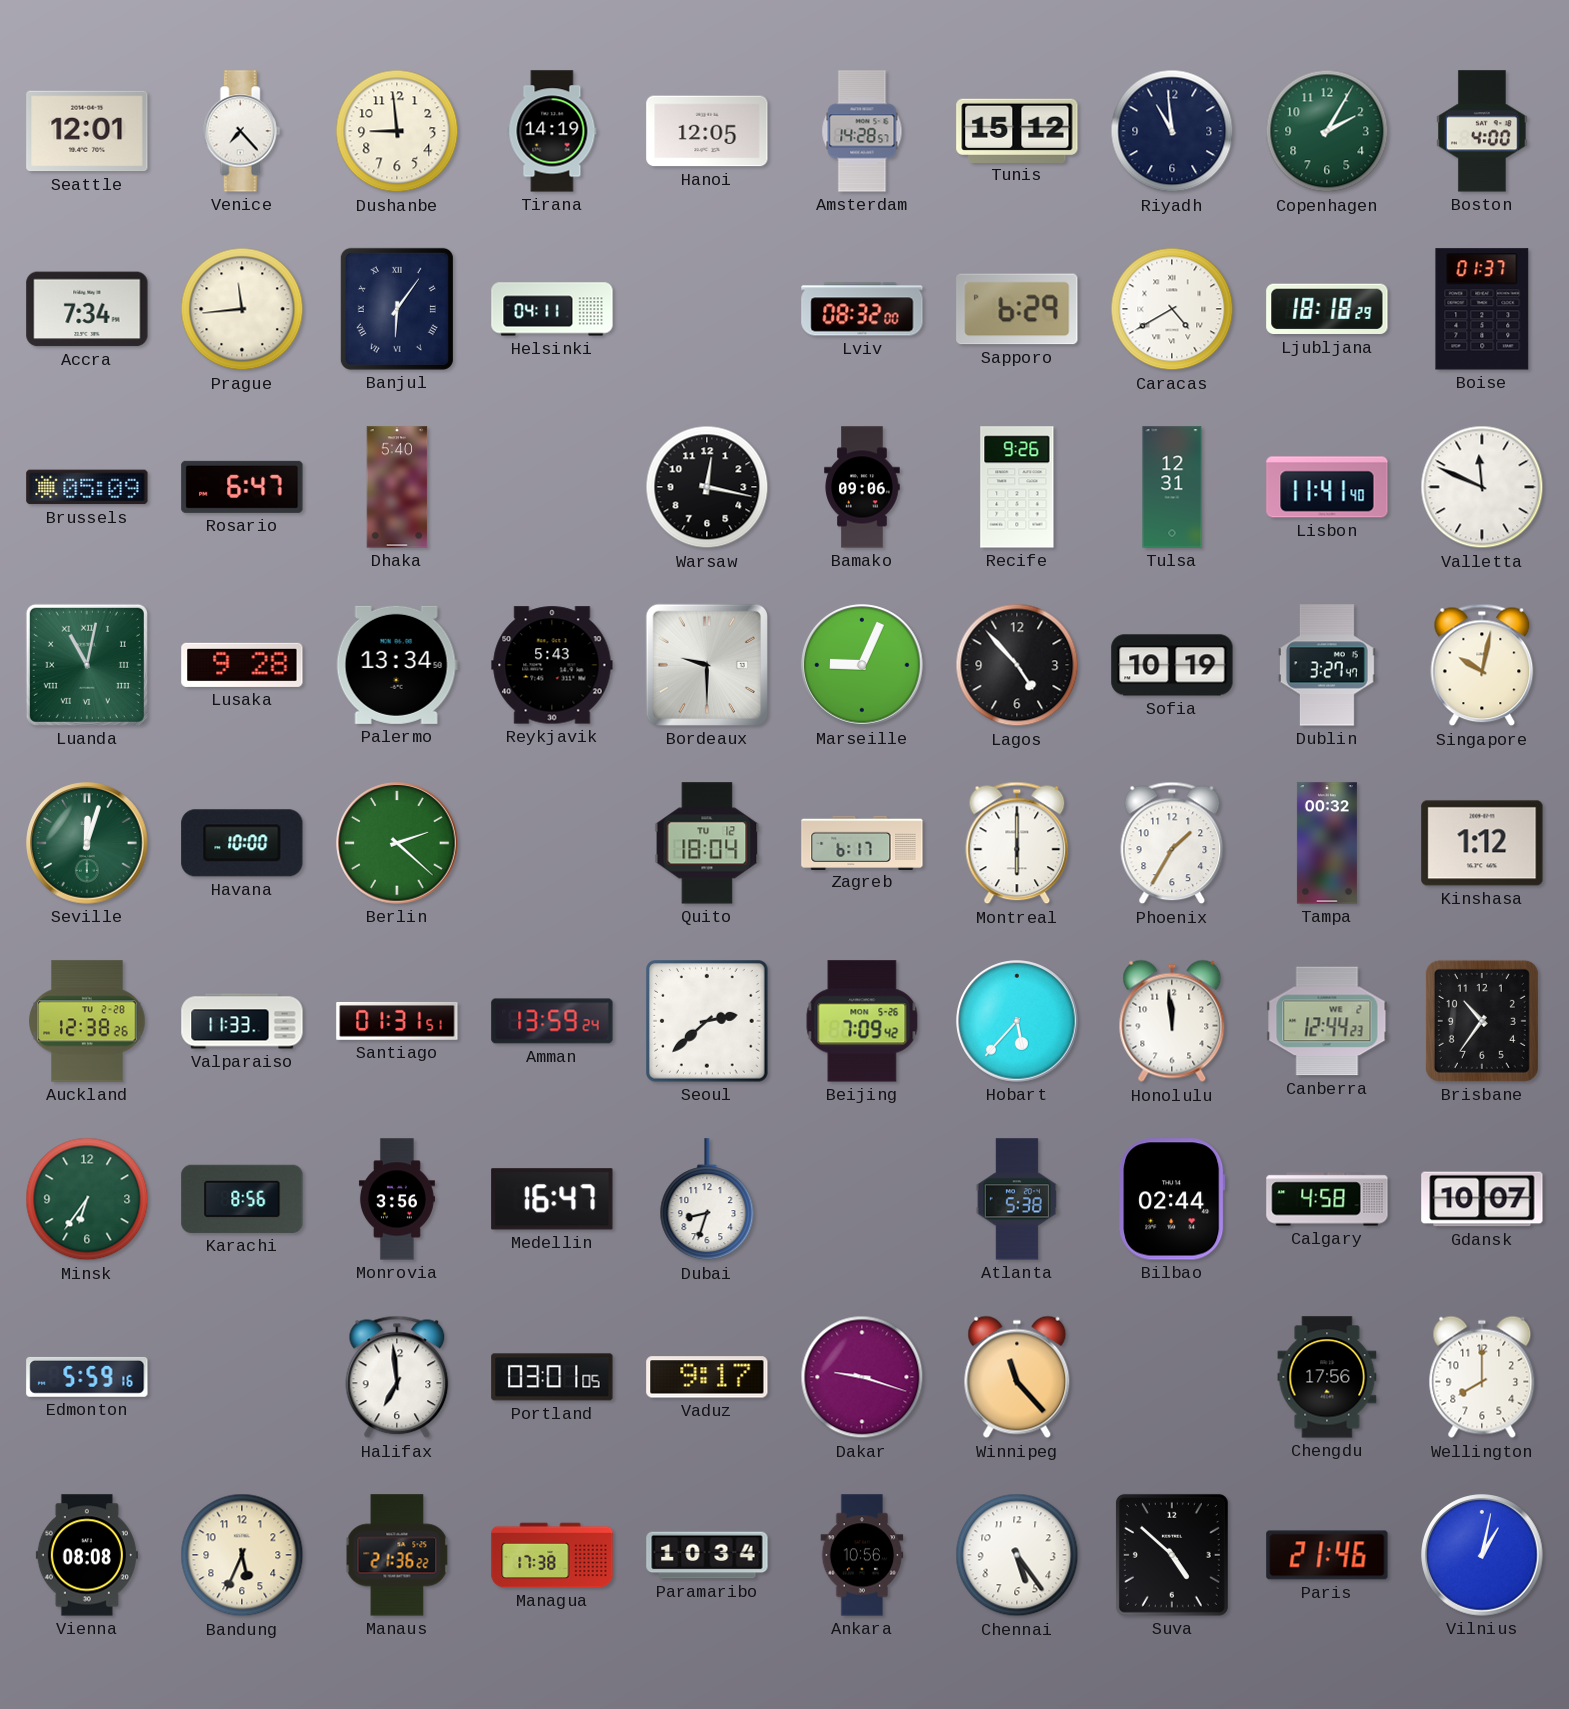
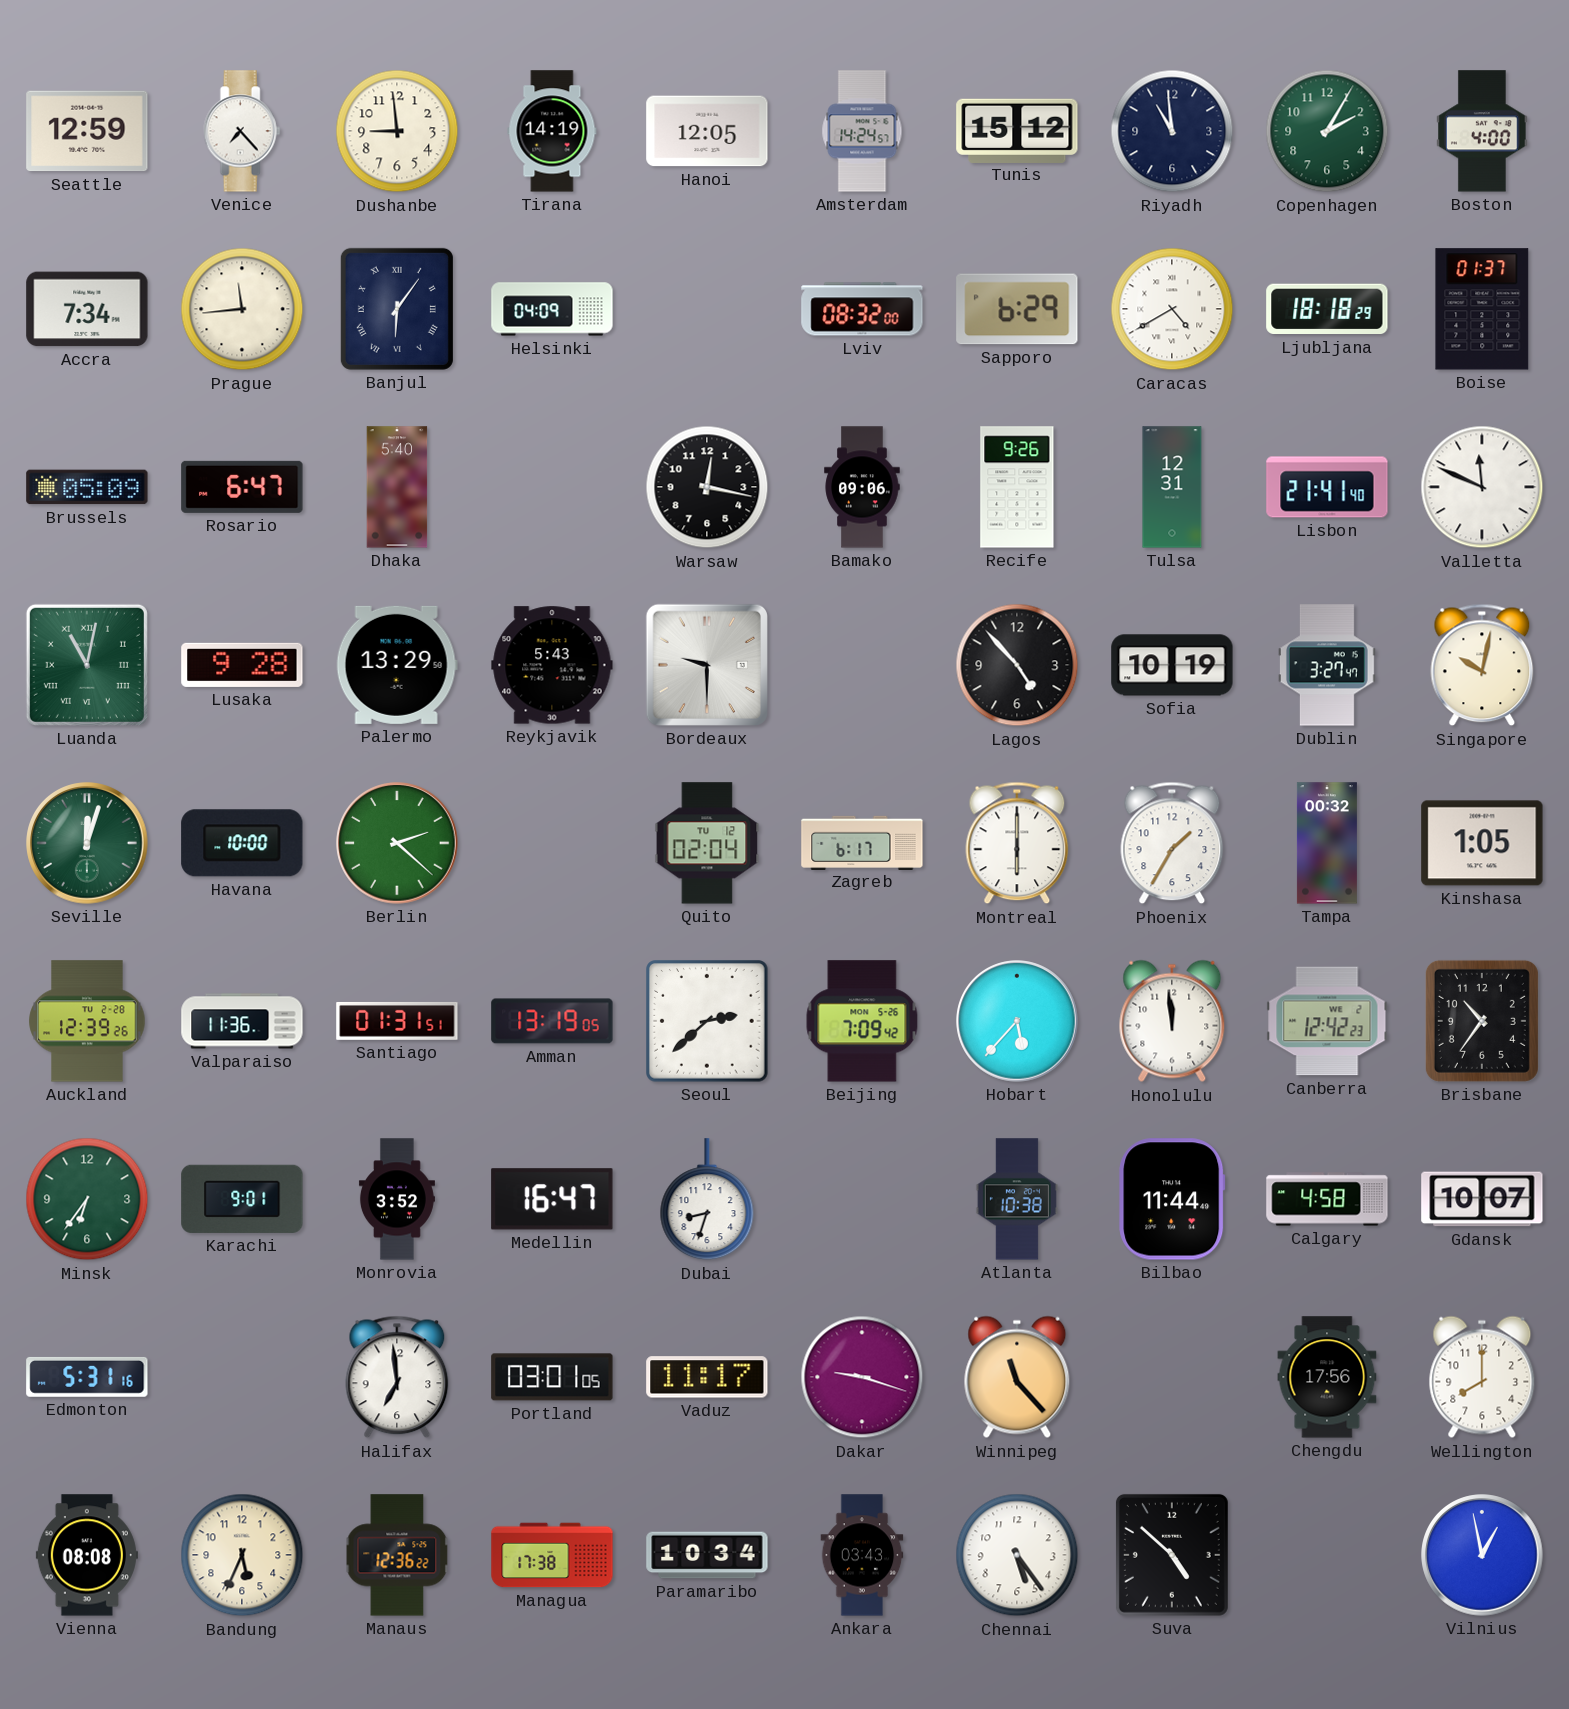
Seattle: 12:01 -> 12:59
Amsterdam: 14:28 -> 14:24
Helsinki: 04:11 -> 04:09
Lisbon: 11:41 -> 21:41
Palermo: 13:34 -> 13:29
Marseille: 9:04 -> none
Quito: 18:04 -> 02:04
Kinshasa: 1:12 -> 1:05
Auckland: 12:38 -> 12:39
Valparaiso: 11:33 -> 11:36
Amman: 13:59 -> 13:19
Canberra: 12:44 -> 12:42
Karachi: 8:56 -> 9:01
Monrovia: 3:56 -> 3:52
Atlanta: 5:38 -> 10:38
Bilbao: 02:44 -> 11:44
Edmonton: 5:59 -> 5:31
Vaduz: 9:17 -> 11:17
Manaus: 21:36 -> 12:36
Ankara: 10:56 -> 03:43
Paris: 21:46 -> none
Vilnius: 1:02 -> 12:58
